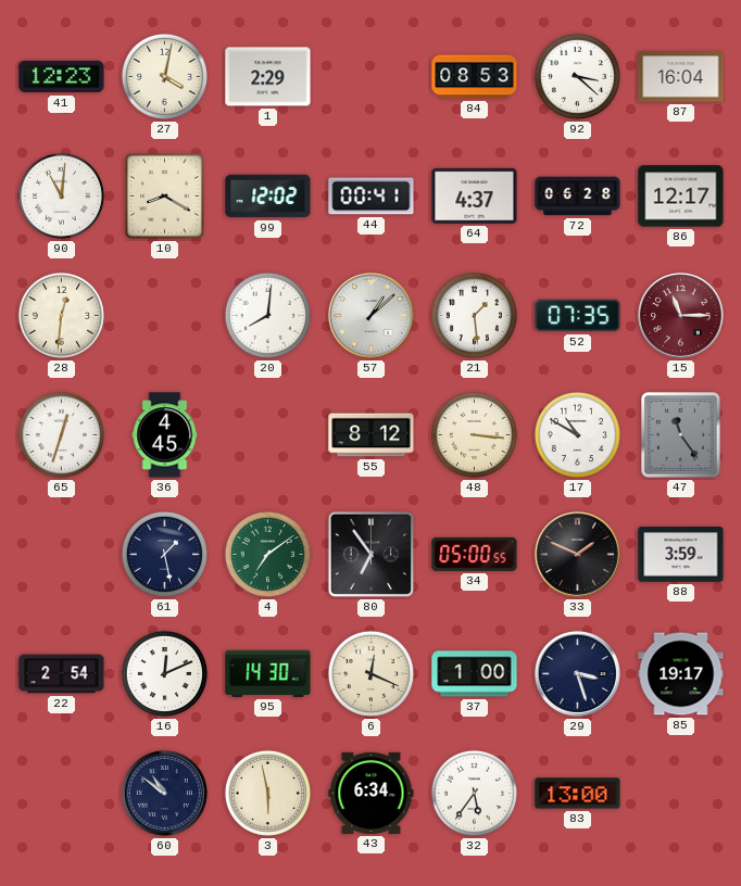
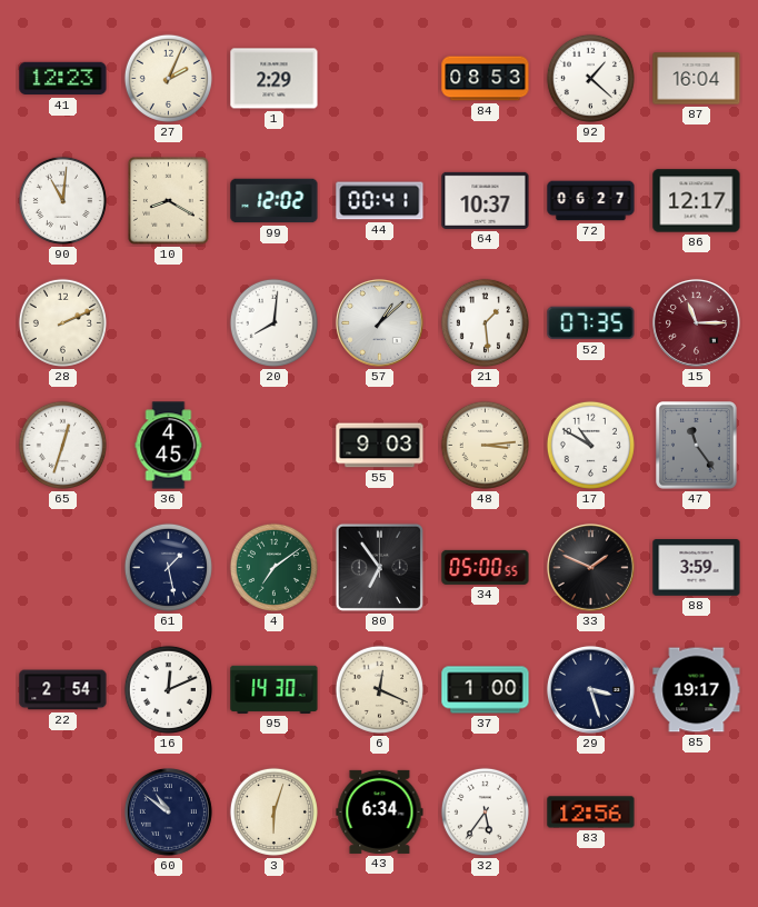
27: 4:02 -> 2:04
92: 3:22 -> 1:22
64: 4:37 -> 10:37
72: 06:28 -> 06:27
28: 12:31 -> 2:11
55: 8:12 -> 9:03
48: 3:16 -> 3:14
3: 5:58 -> 6:03
83: 13:00 -> 12:56
